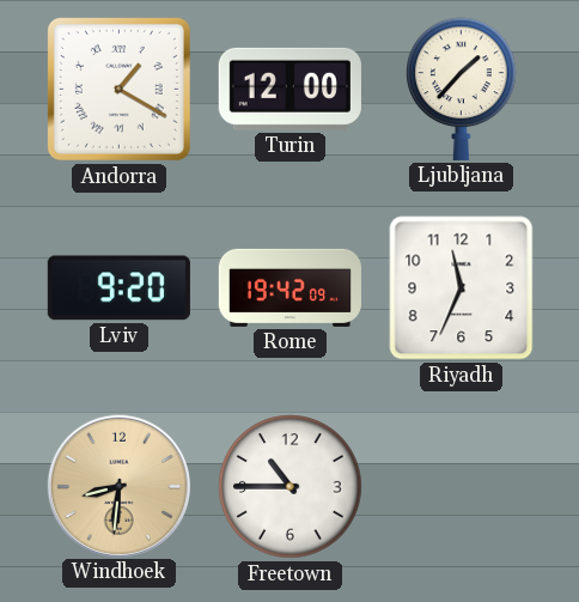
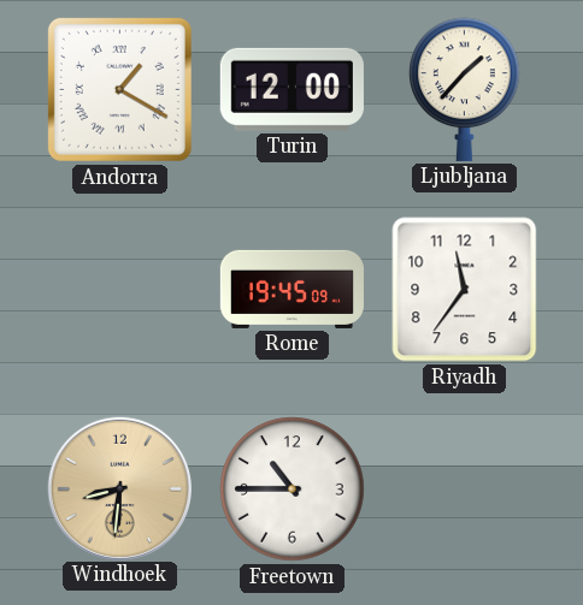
Lviv: 9:20 -> none
Rome: 19:42 -> 19:45
Riyadh: 11:34 -> 11:36
